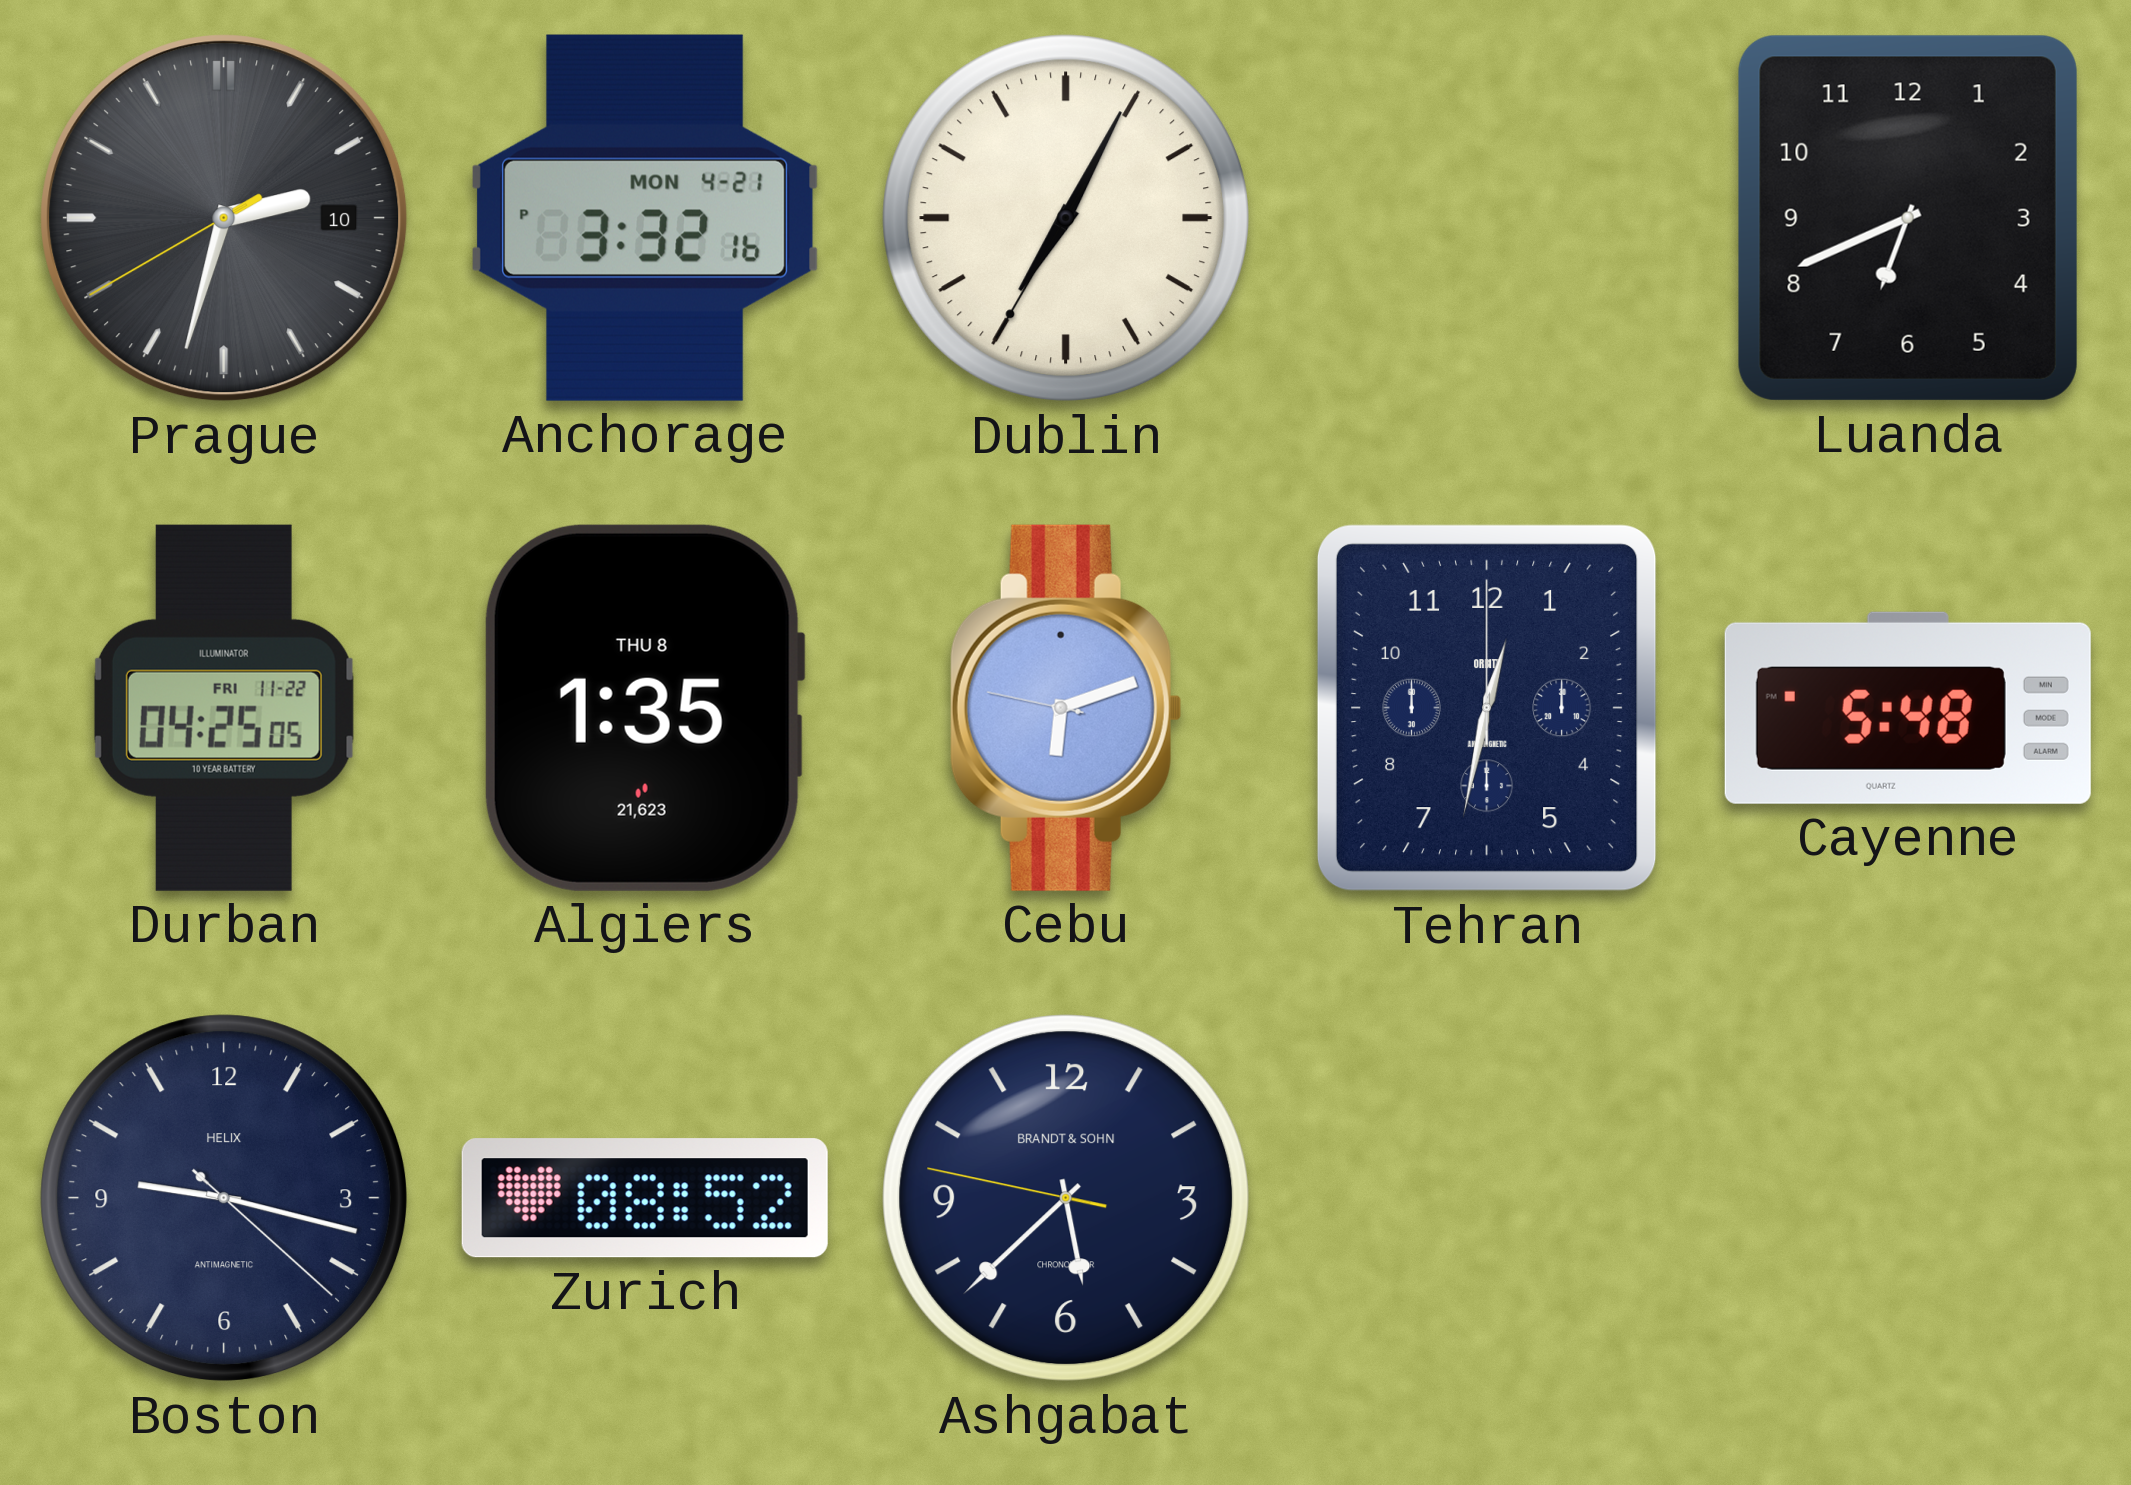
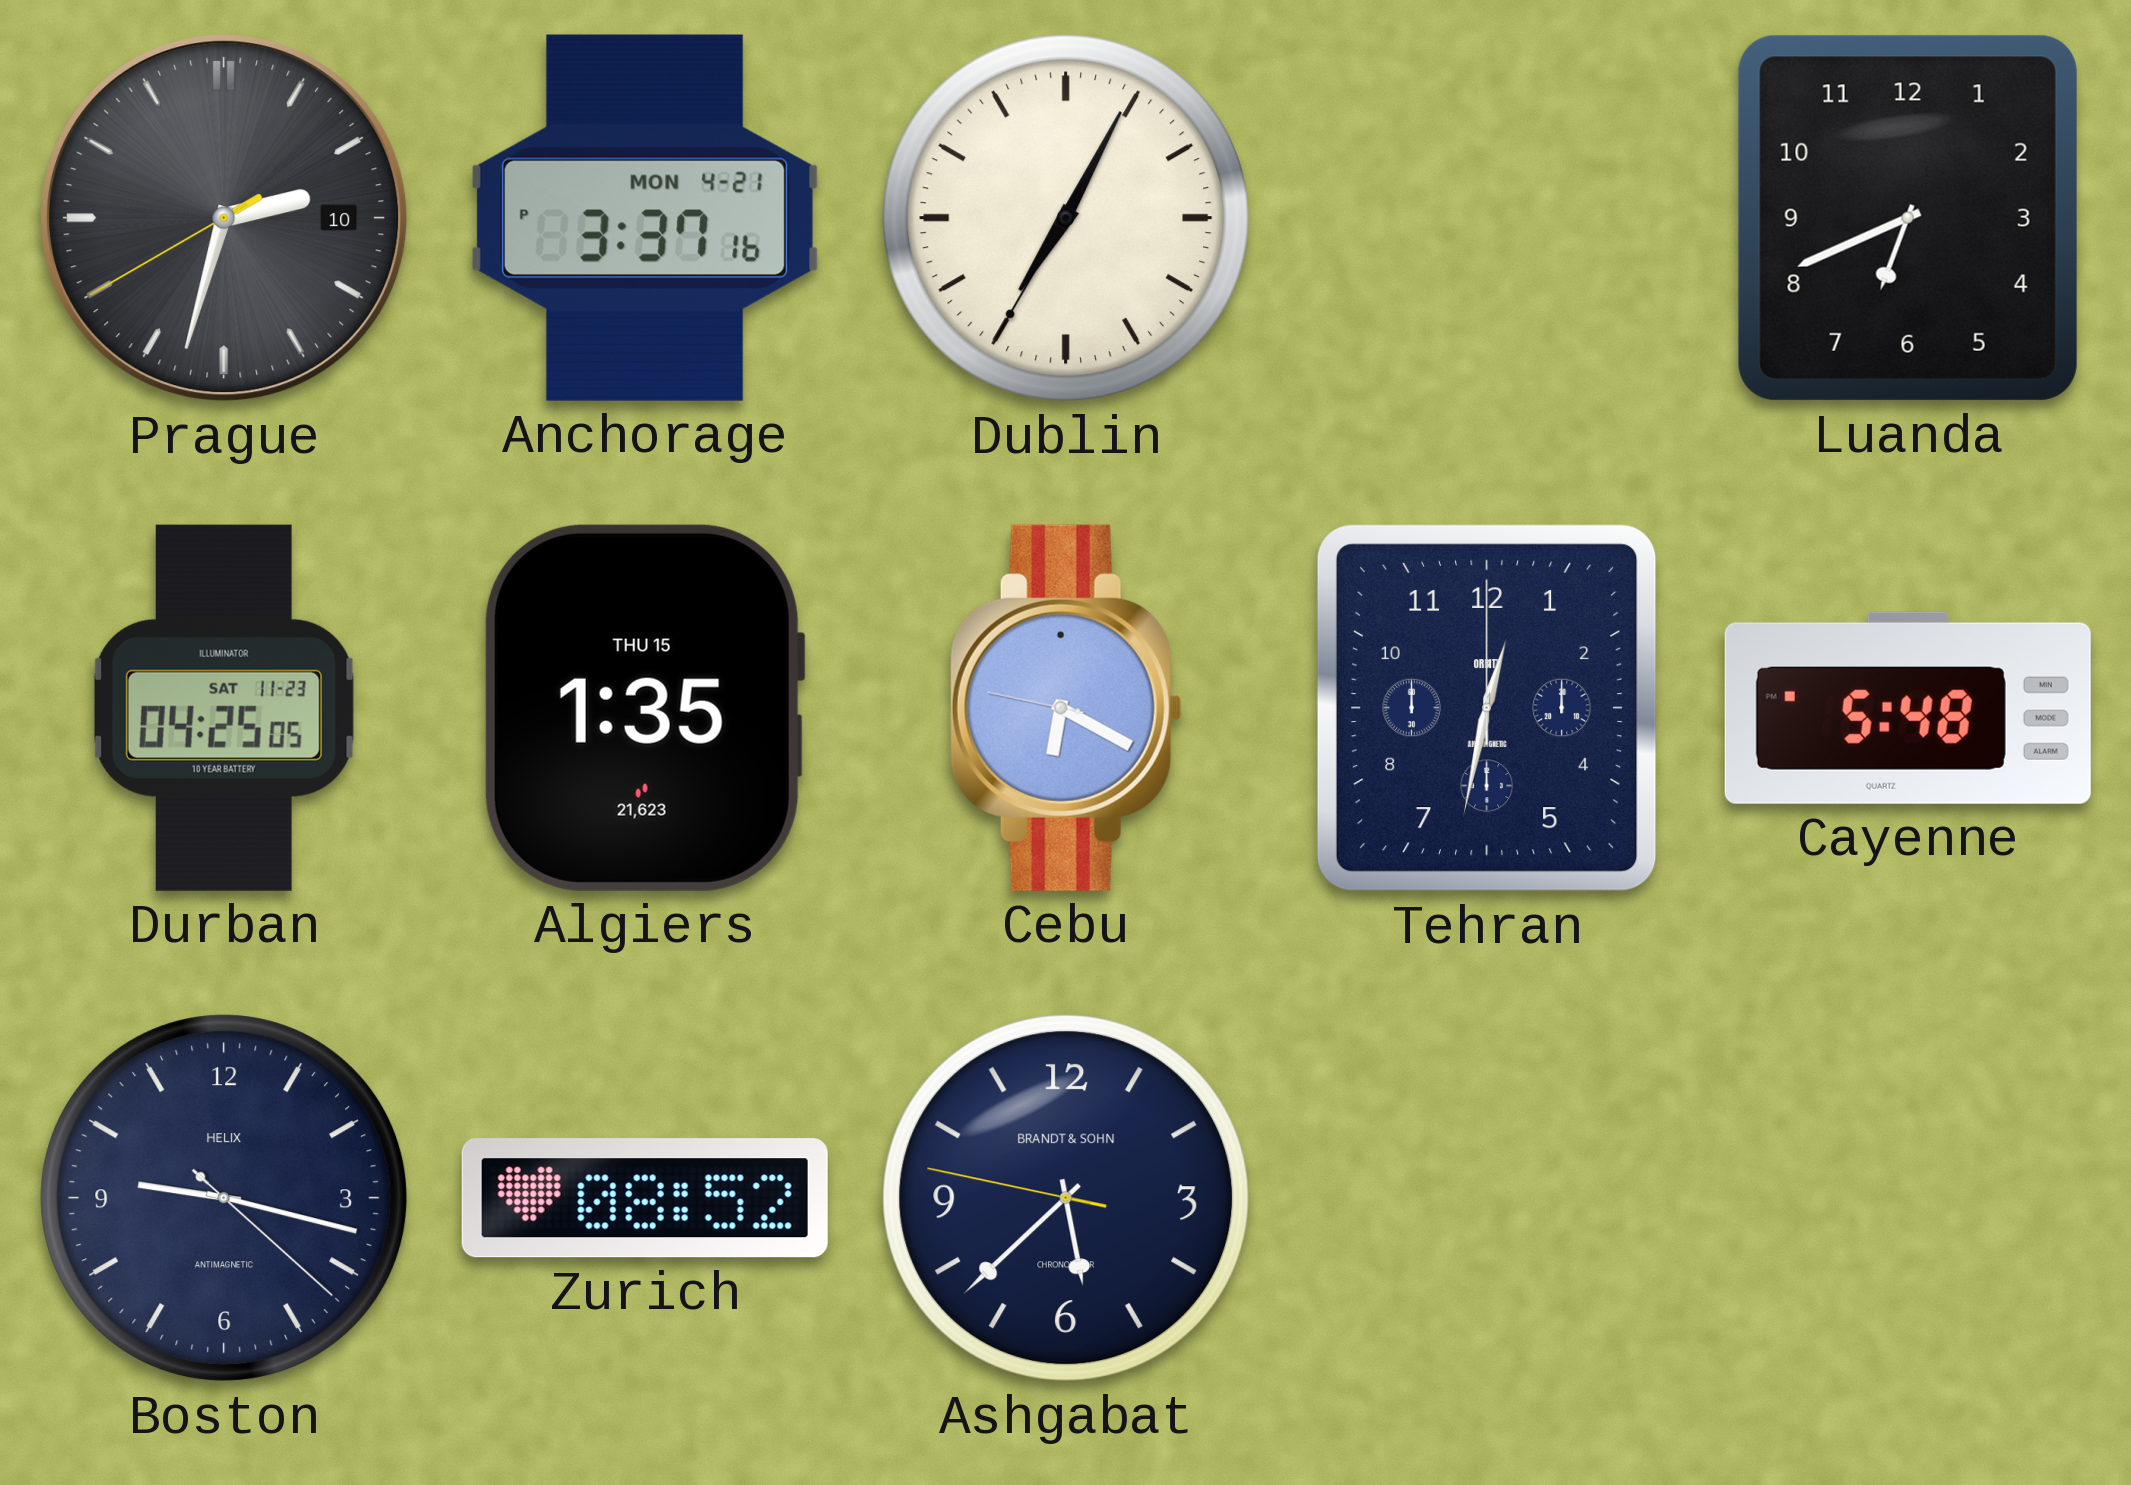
Anchorage: 3:32 -> 3:37
Durban date: FRI 11-22 -> SAT 11-23
Algiers date: THU 8 -> THU 15
Cebu: 6:11 -> 6:19
